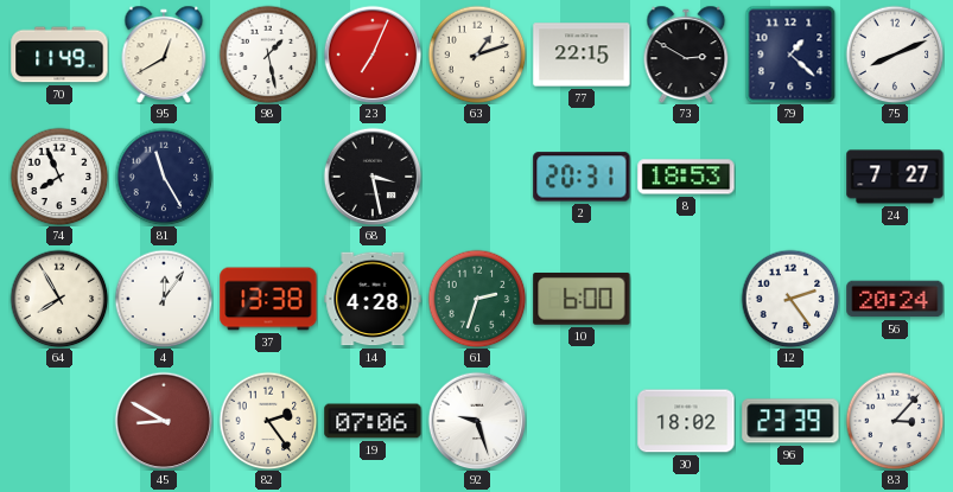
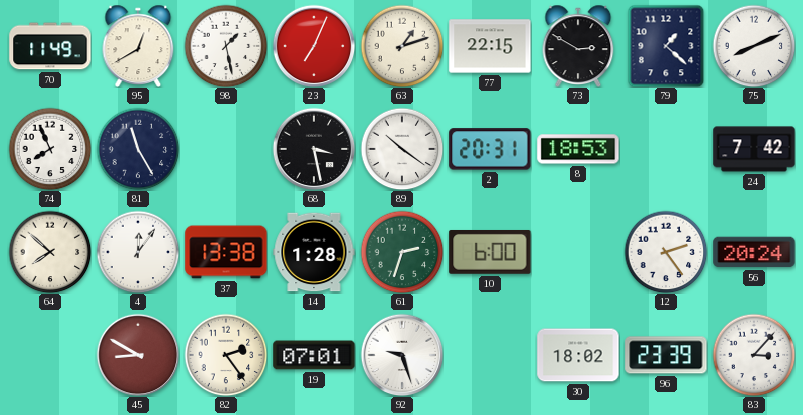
89: none -> 10:21
24: 7:27 -> 7:42
64: 7:55 -> 7:52
14: 4:28 -> 1:28
19: 07:06 -> 07:01
